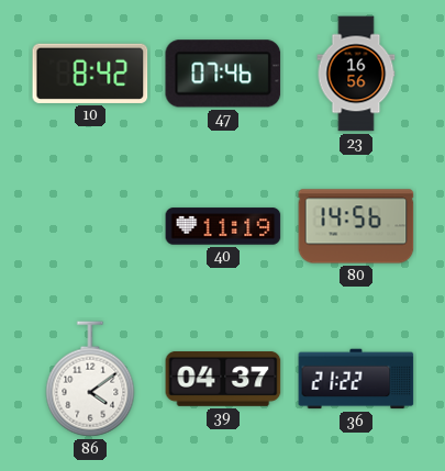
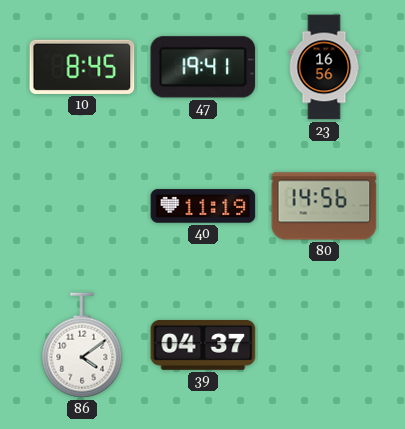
10: 8:42 -> 8:45
47: 07:46 -> 19:41
36: 21:22 -> none
